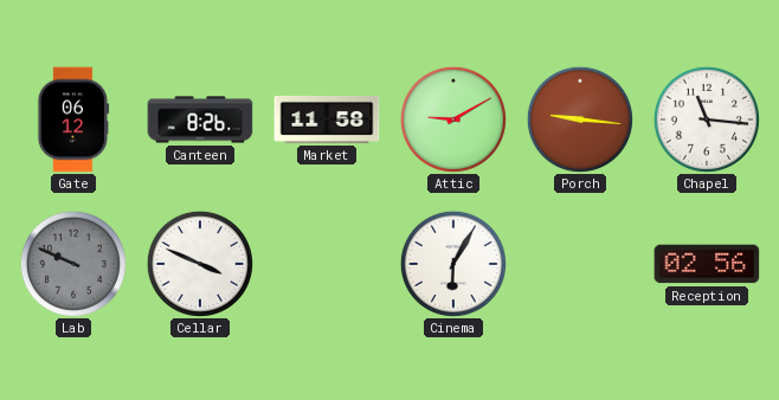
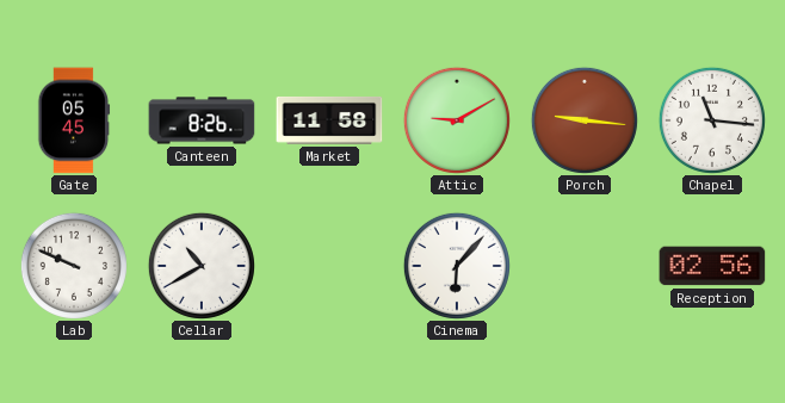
Gate: 06:12 -> 05:45
Lab dial: grey -> white
Cellar: 3:49 -> 10:40
Cinema: 6:05 -> 6:07
